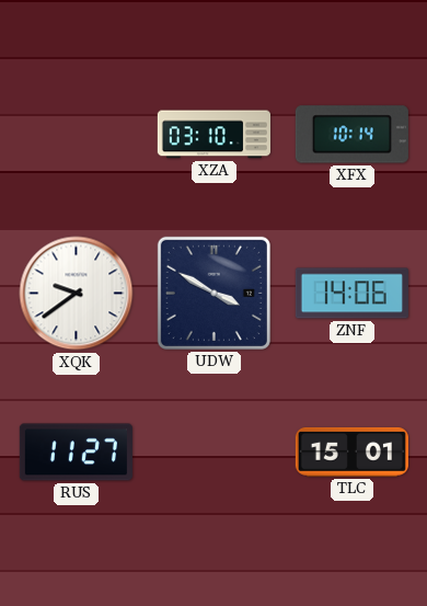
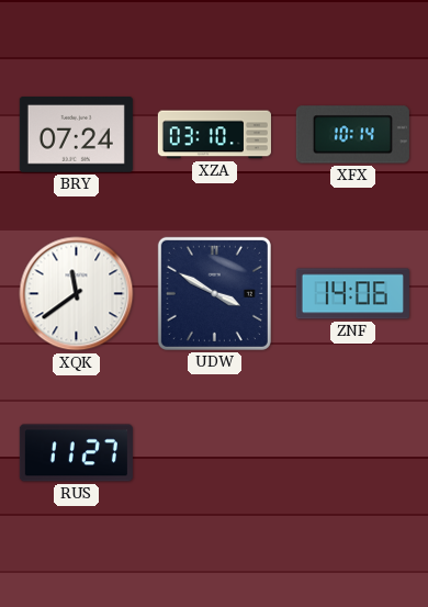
BRY: none -> 07:24
XQK: 9:39 -> 11:39
TLC: 15:01 -> none
